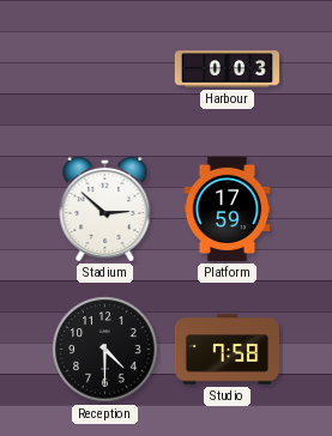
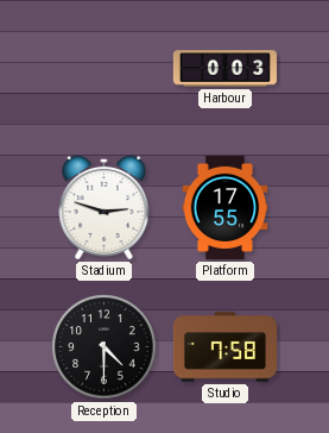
Stadium: 2:52 -> 2:48
Platform: 17:59 -> 17:55
